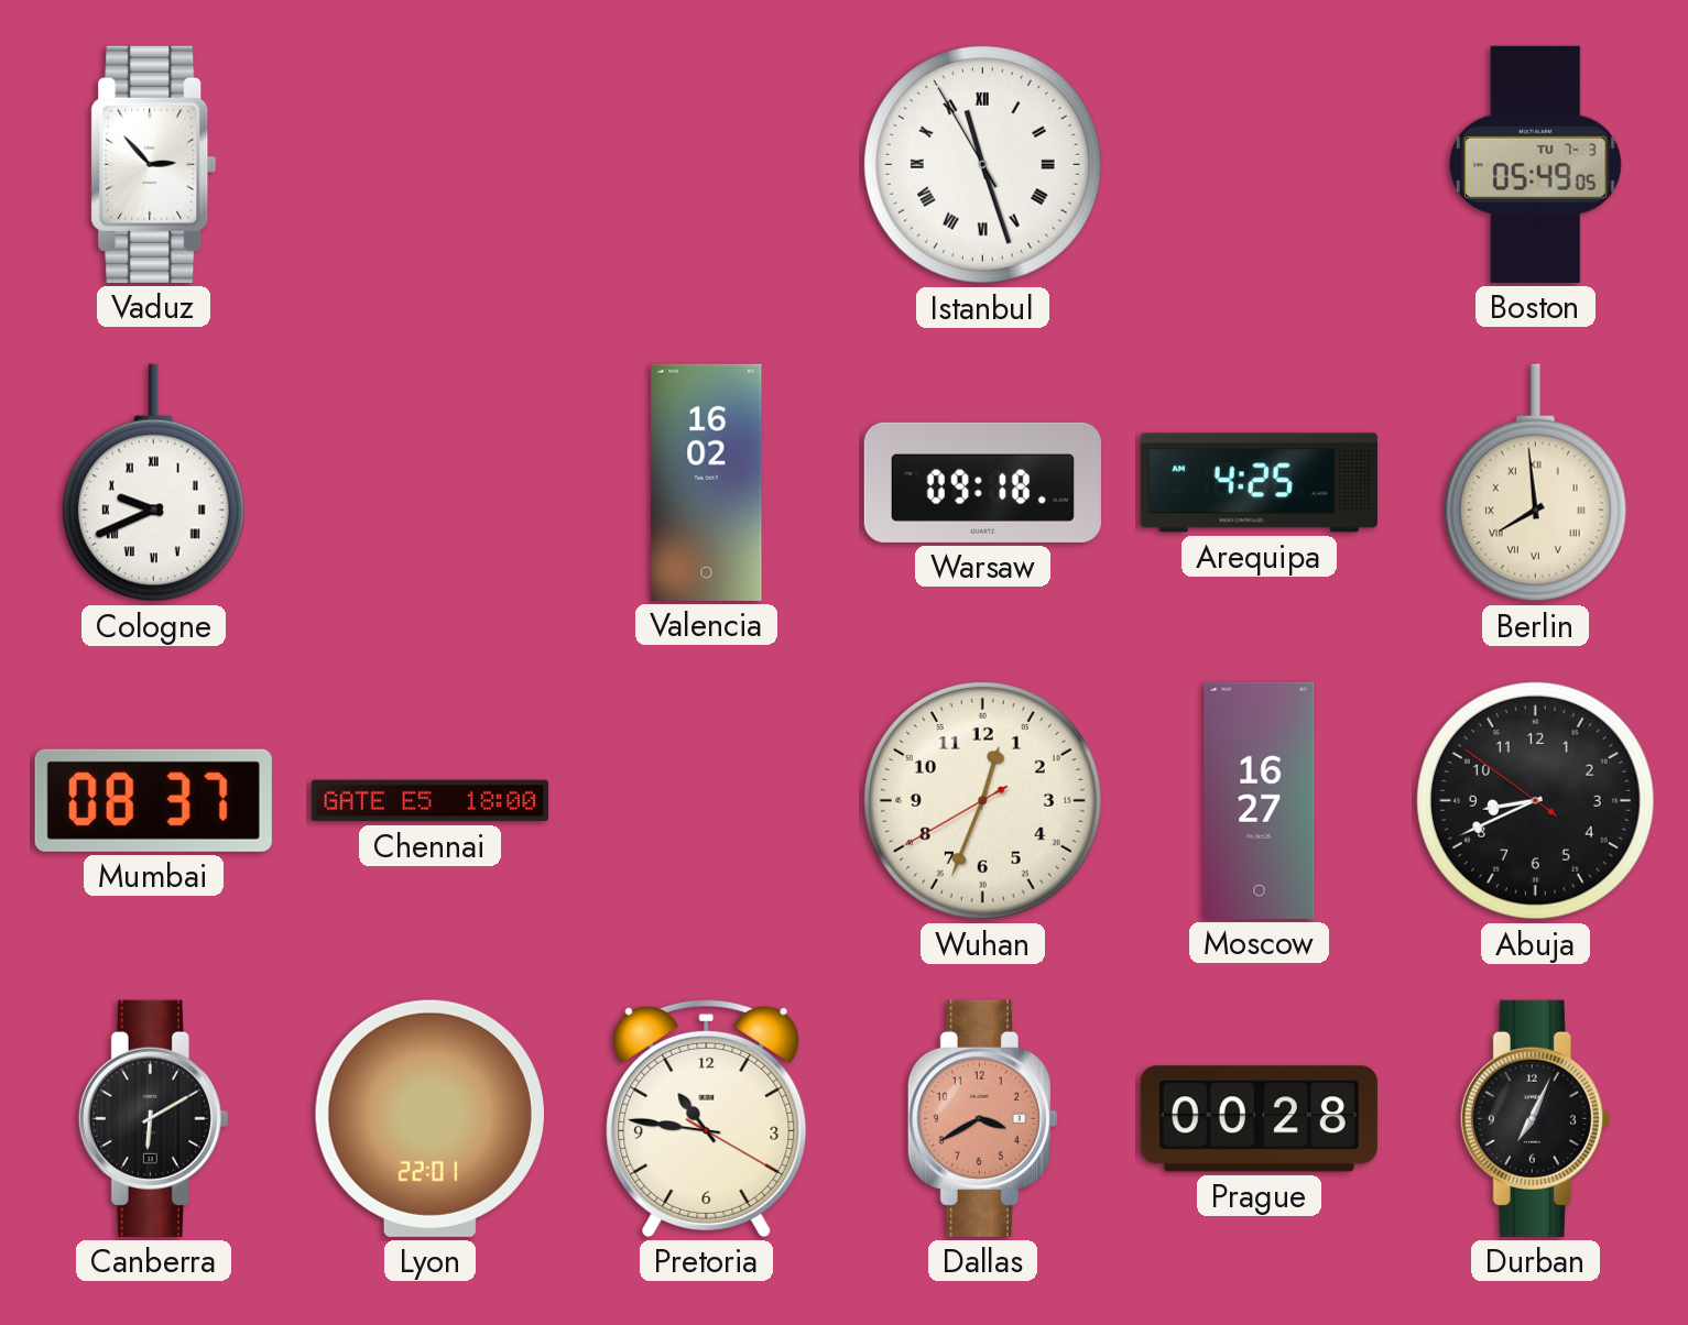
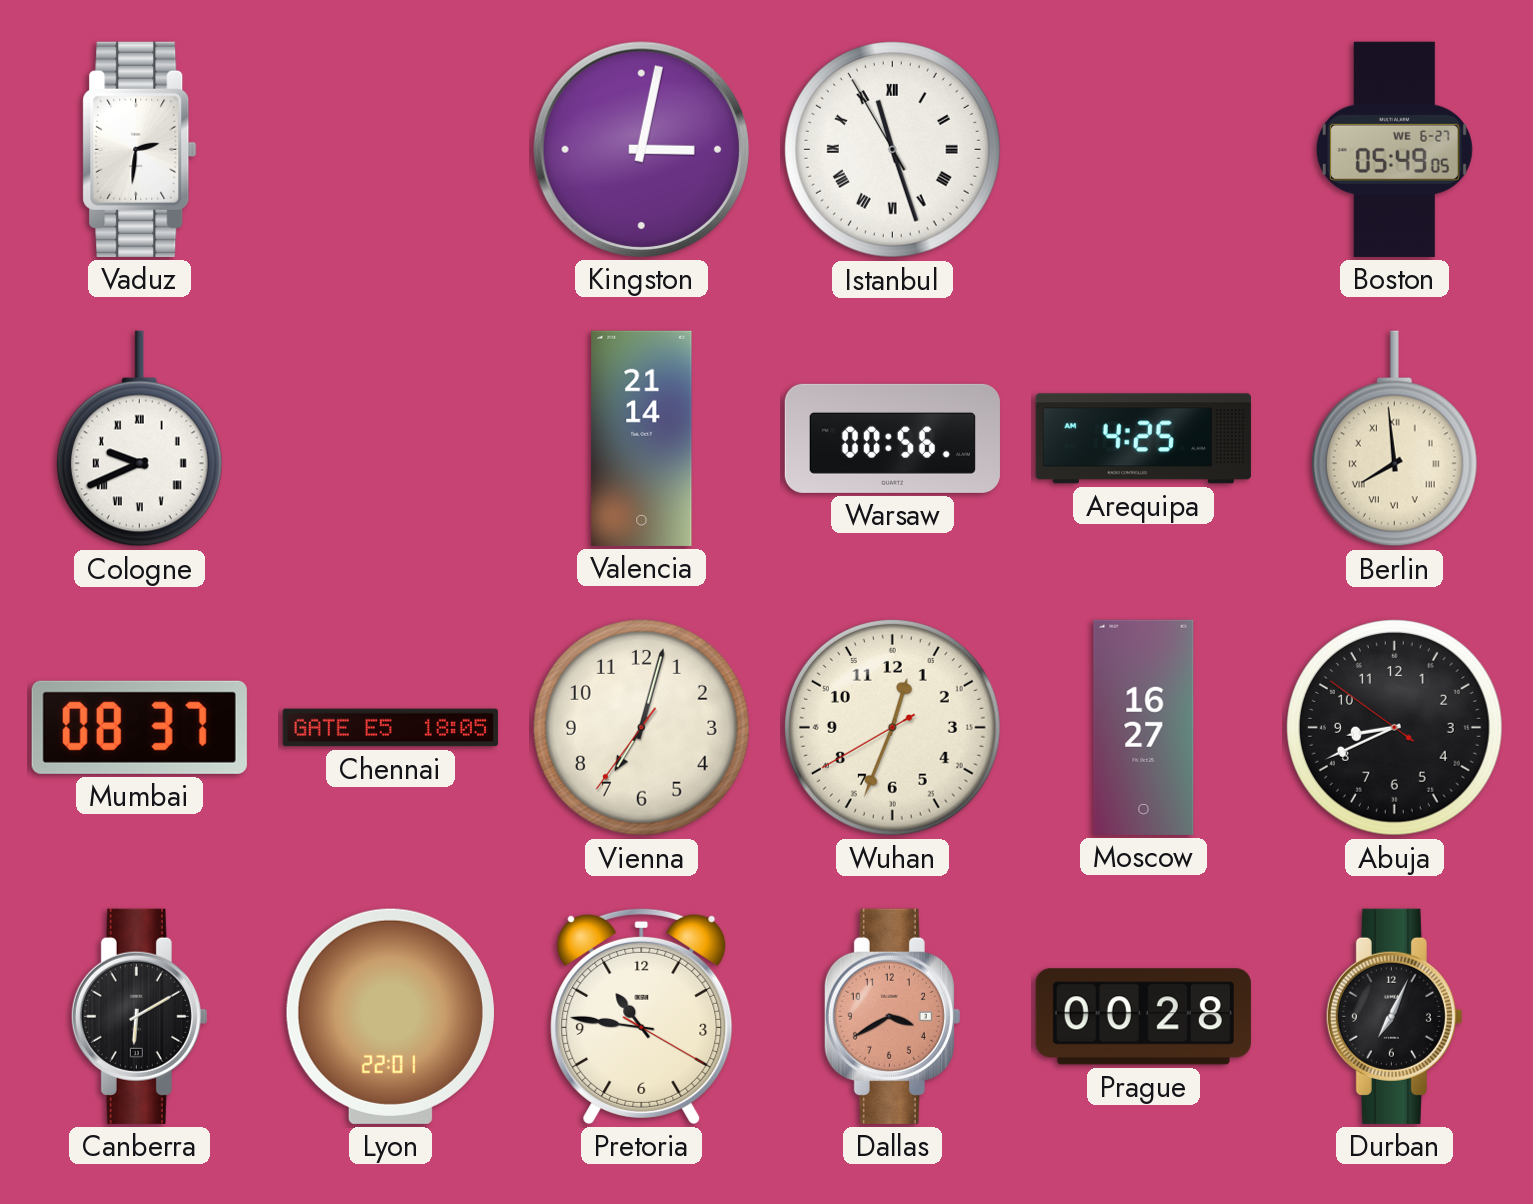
Vaduz: 2:53 -> 2:31
Kingston: none -> 3:02
Boston date: TU 7-3 -> WE 6-27
Valencia: 16:02 -> 21:14
Warsaw: 09:18 -> 00:56
Chennai: 18:00 -> 18:05
Vienna: none -> 7:02
